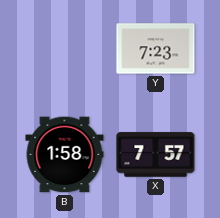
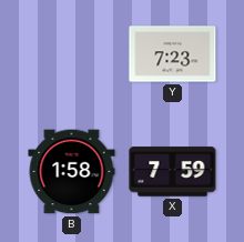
X: 7:57 -> 7:59
